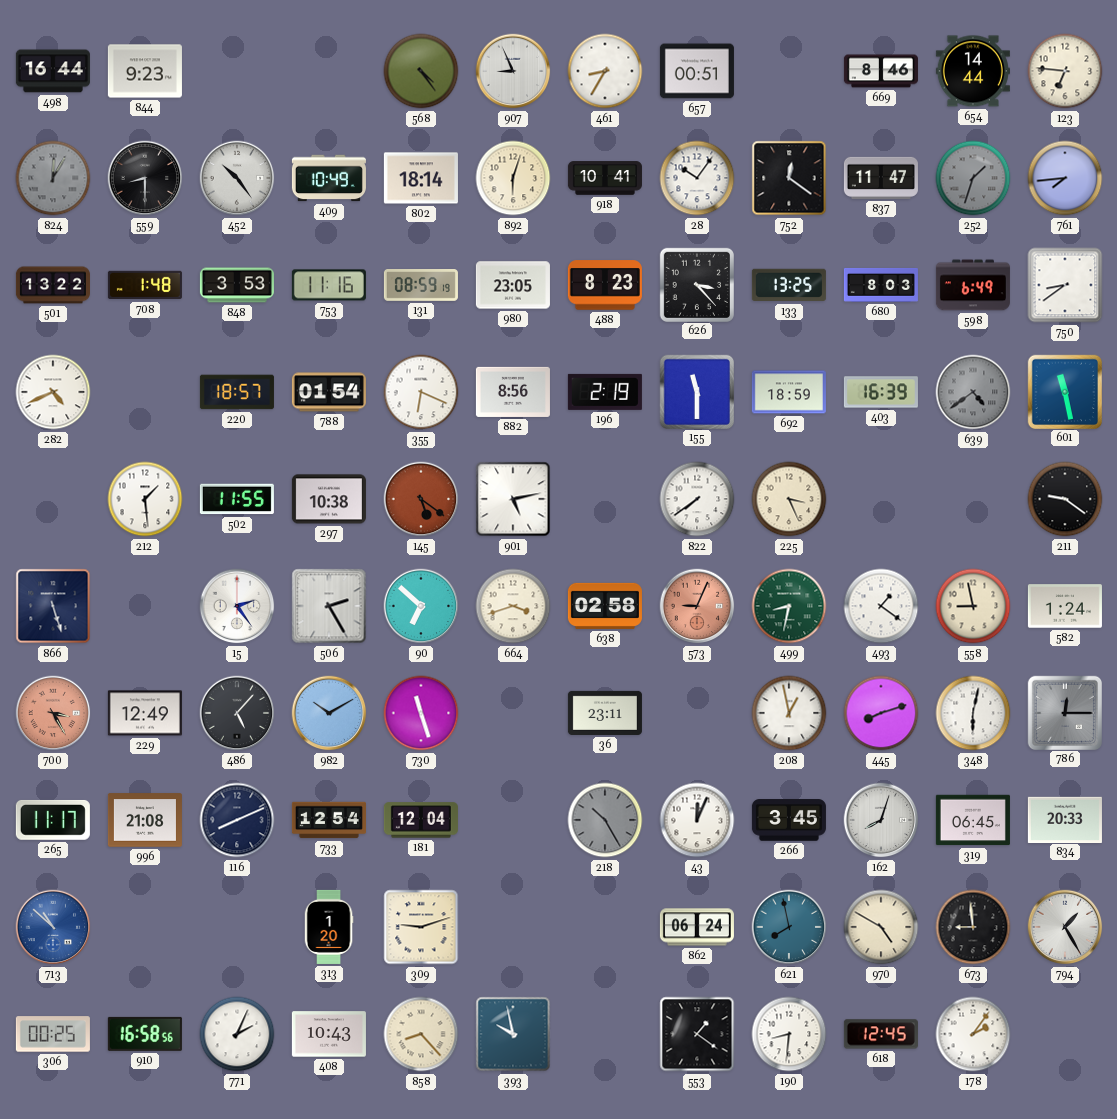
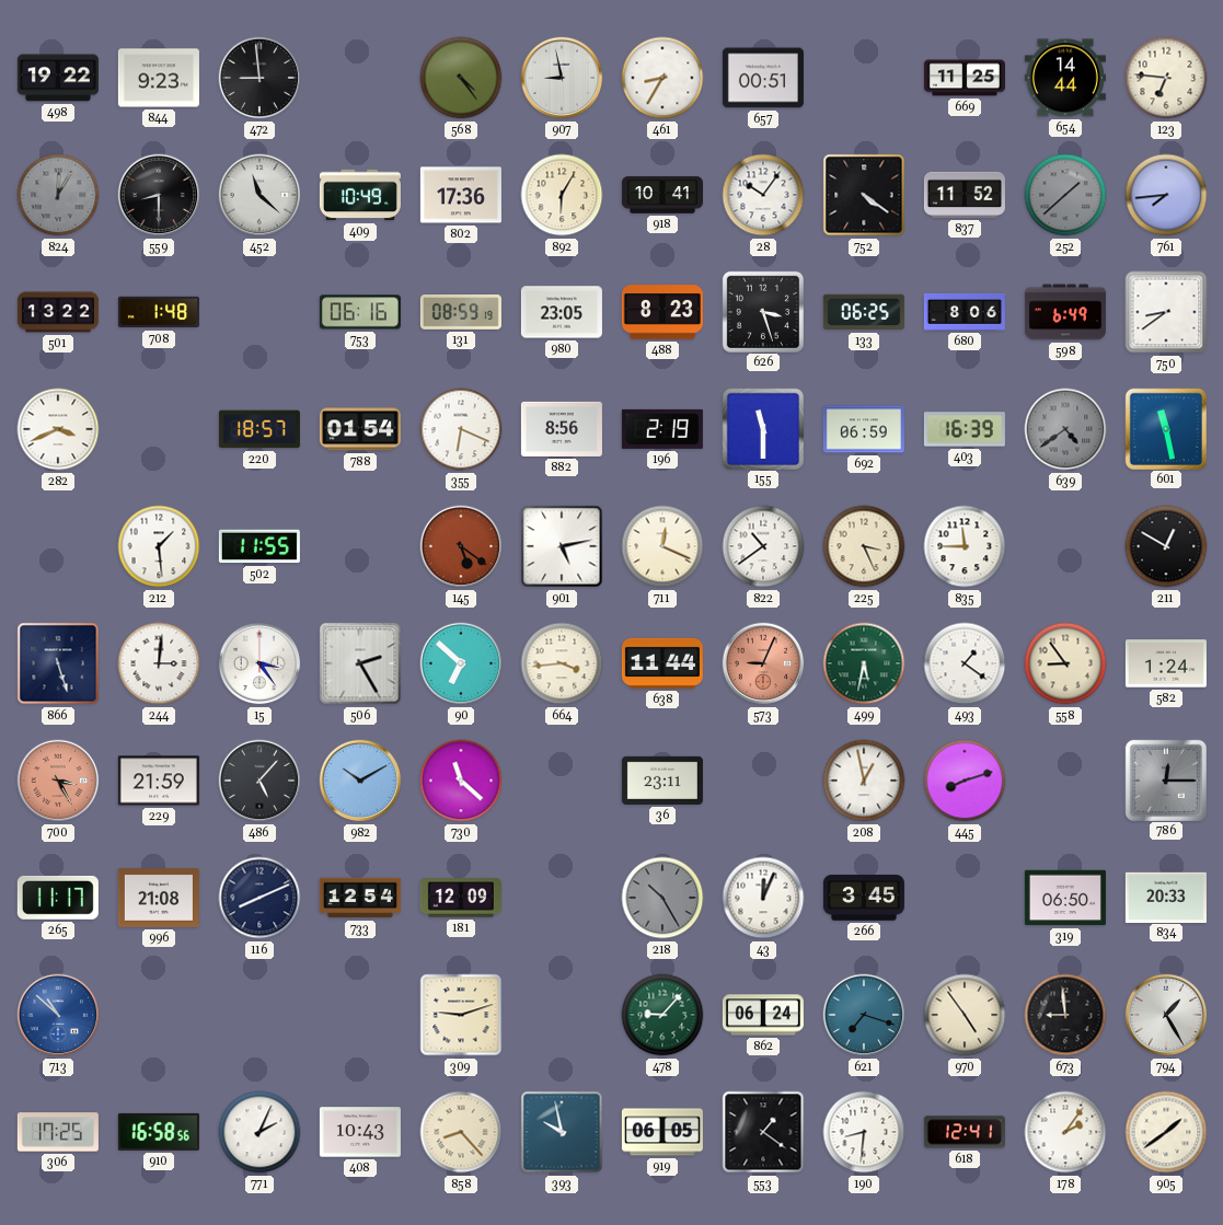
498: 16:44 -> 19:22
472: none -> 8:59
907: 8:56 -> 8:58
669: 8:46 -> 11:25
452: 10:24 -> 11:22
802: 18:14 -> 17:36
892: 6:03 -> 6:05
752: 12:21 -> 4:21
837: 11:47 -> 11:52
252: 1:33 -> 1:38
848: 3:53 -> none
753: 11:16 -> 06:16
626: 3:23 -> 3:27
133: 13:25 -> 06:25
680: 8:03 -> 8:06
282: 4:41 -> 3:41
692: 18:59 -> 06:59
297: 10:38 -> none
711: none -> 12:19
822: 7:39 -> 10:39
835: none -> 11:45
211: 9:21 -> 12:50
244: none -> 3:01
15: 2:24 -> 3:24
664: 3:42 -> 3:44
638: 02:58 -> 11:44
499: 8:32 -> 5:32
558: 8:58 -> 8:54
229: 12:49 -> 21:59
730: 11:27 -> 11:22
348: 6:02 -> none
181: 12:04 -> 12:09
162: 8:03 -> none
319: 06:45 -> 06:50
313: 1:20 -> none
478: none -> 9:07
621: 7:58 -> 7:18
970: 4:50 -> 4:54
306: 00:25 -> 17:25
919: none -> 06:05
618: 12:45 -> 12:41
905: none -> 1:39
